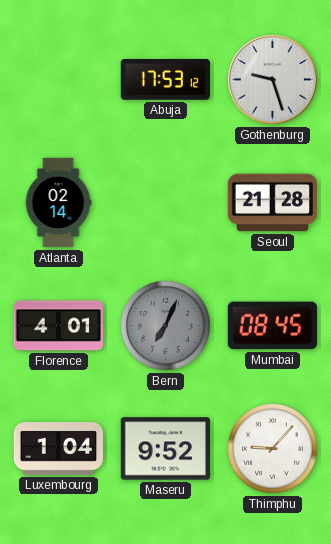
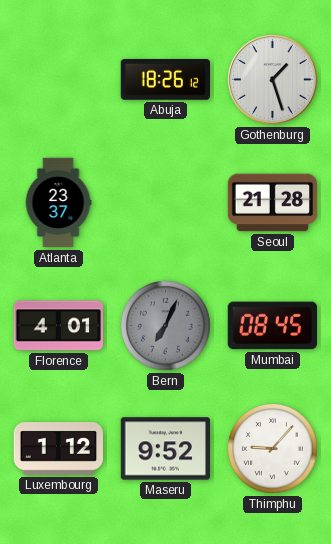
Abuja: 17:53 -> 18:26
Gothenburg: 9:27 -> 1:27
Atlanta: 02:14 -> 23:37
Luxembourg: 1:04 -> 1:12
